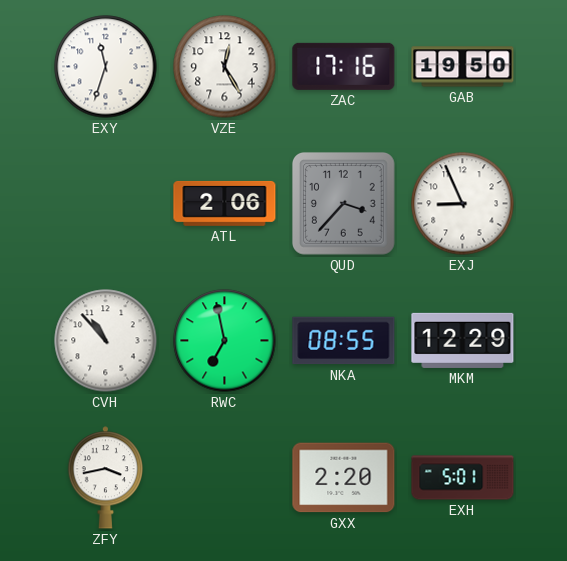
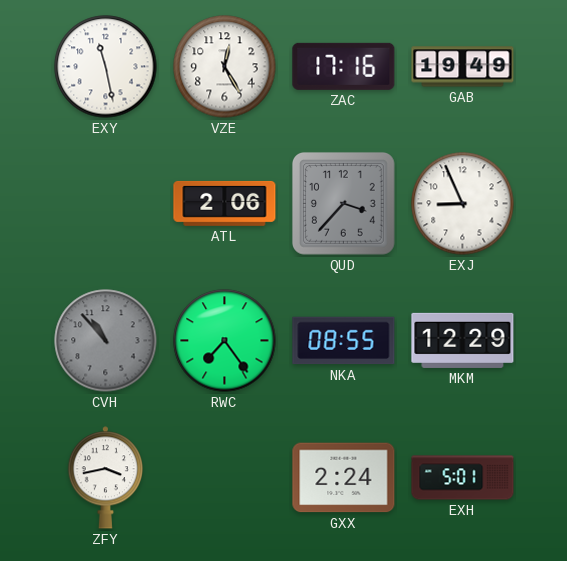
EXY: 11:33 -> 11:28
GAB: 19:50 -> 19:49
CVH dial: white -> grey
RWC: 6:58 -> 7:24
GXX: 2:20 -> 2:24
